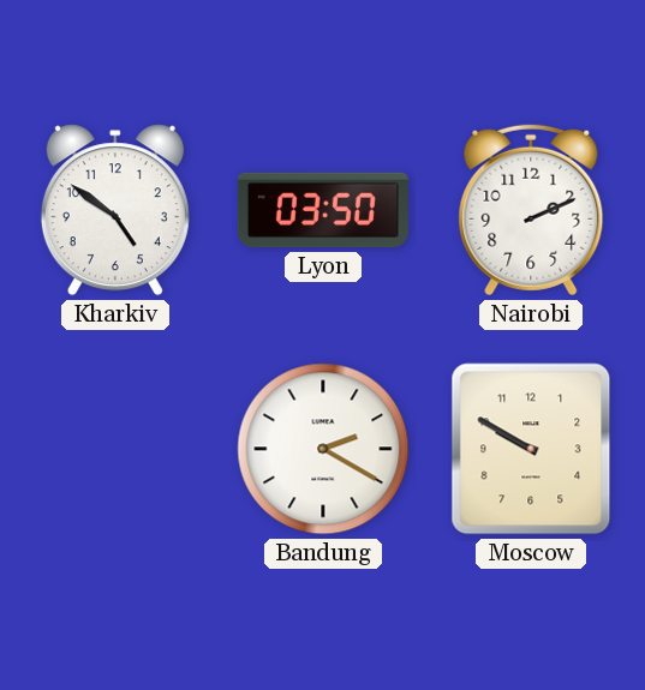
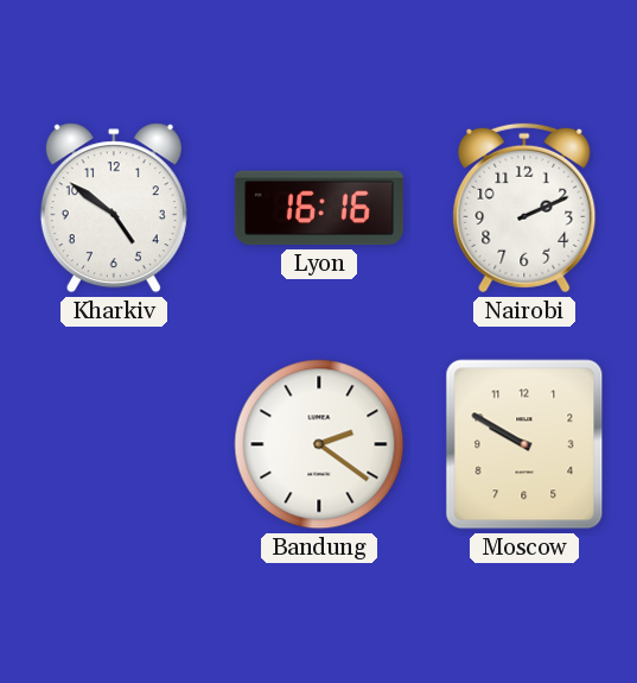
Lyon: 03:50 -> 16:16
Bandung: 2:20 -> 2:21
